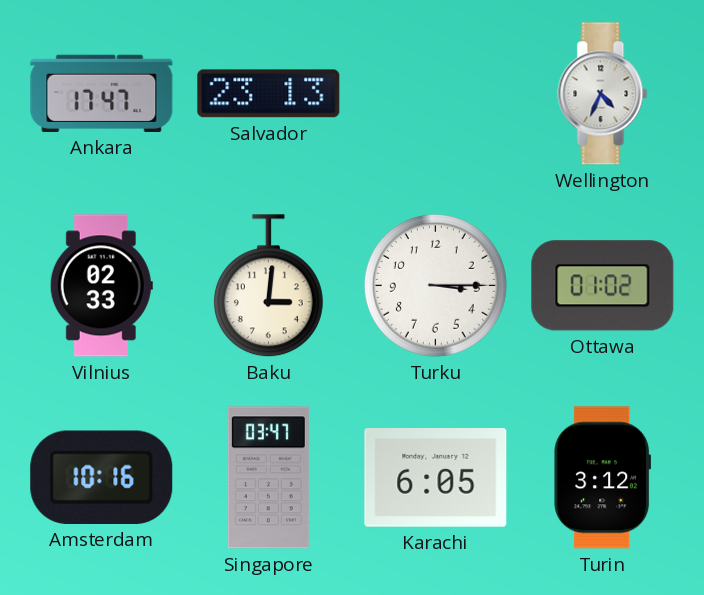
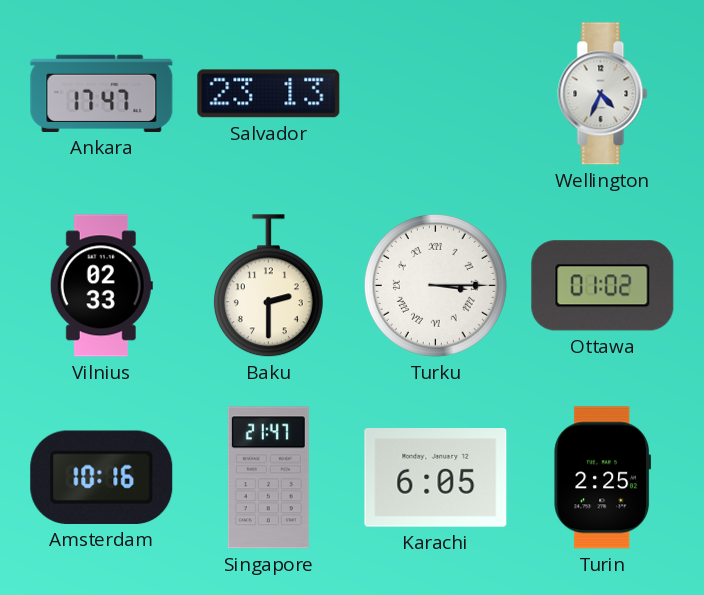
Baku: 3:01 -> 2:30
Turku numerals: Arabic -> Roman
Singapore: 03:47 -> 21:47
Turin: 3:12 -> 2:25
